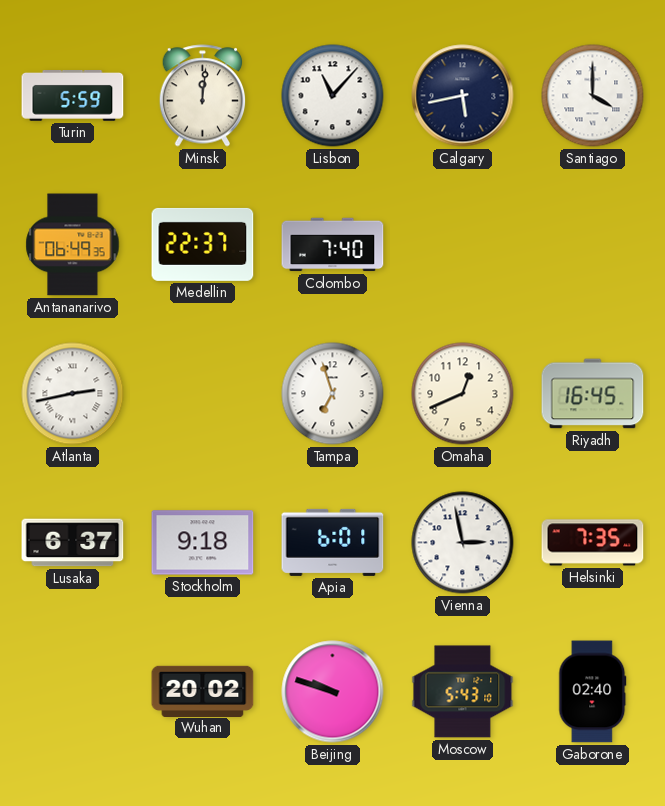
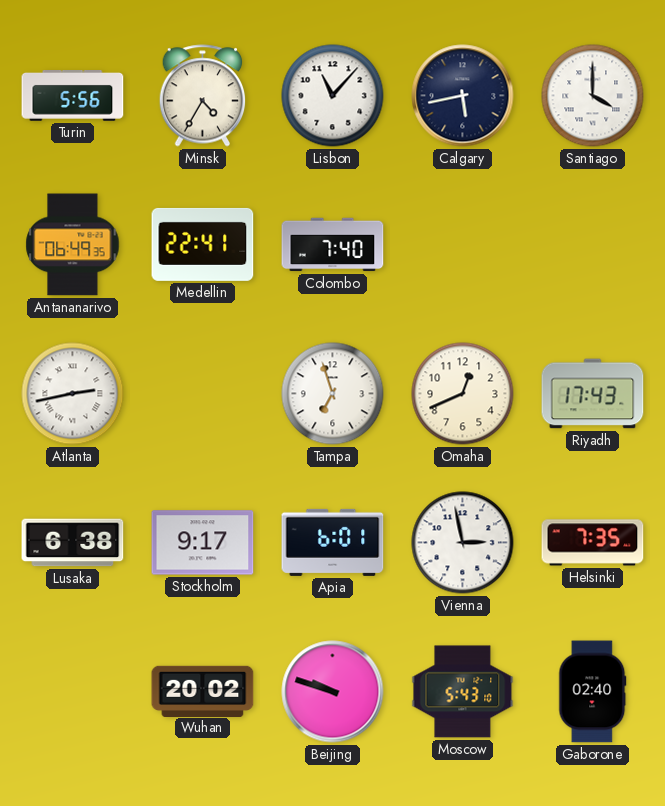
Turin: 5:59 -> 5:56
Minsk: 12:01 -> 4:35
Medellin: 22:37 -> 22:41
Riyadh: 16:45 -> 17:43
Lusaka: 6:37 -> 6:38
Stockholm: 9:18 -> 9:17
